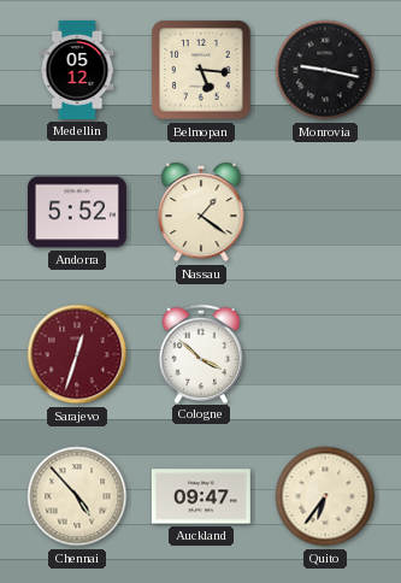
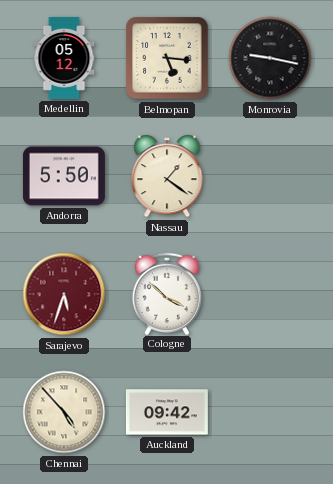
Andorra: 5:52 -> 5:50
Sarajevo: 12:33 -> 5:33
Auckland: 09:47 -> 09:42
Quito: 6:36 -> none
